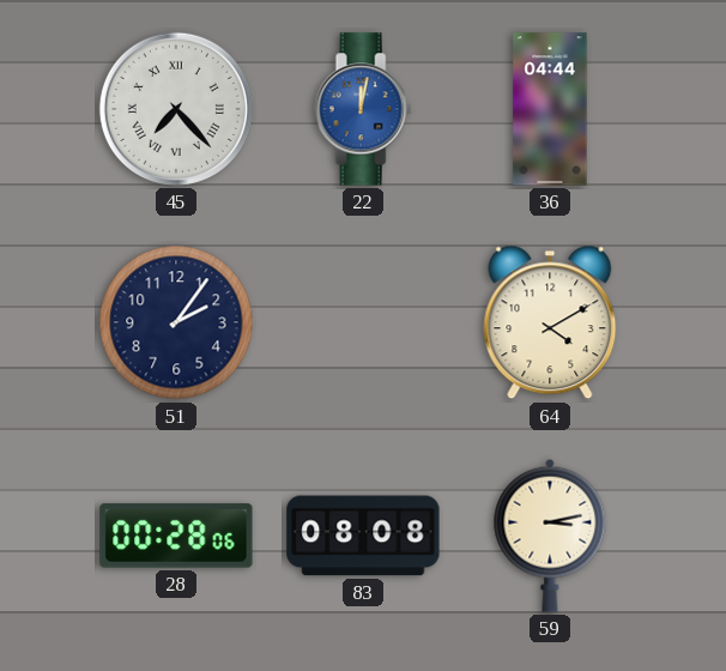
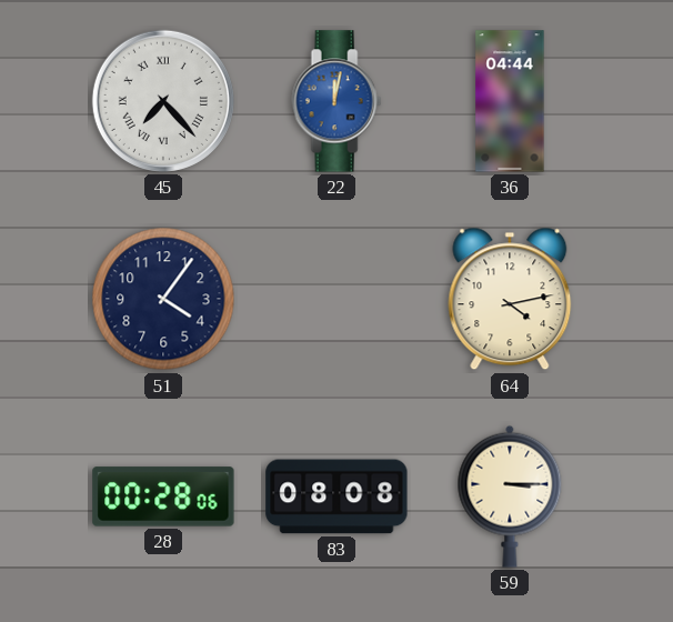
51: 2:06 -> 4:06
64: 4:10 -> 4:13
59: 3:13 -> 3:15
